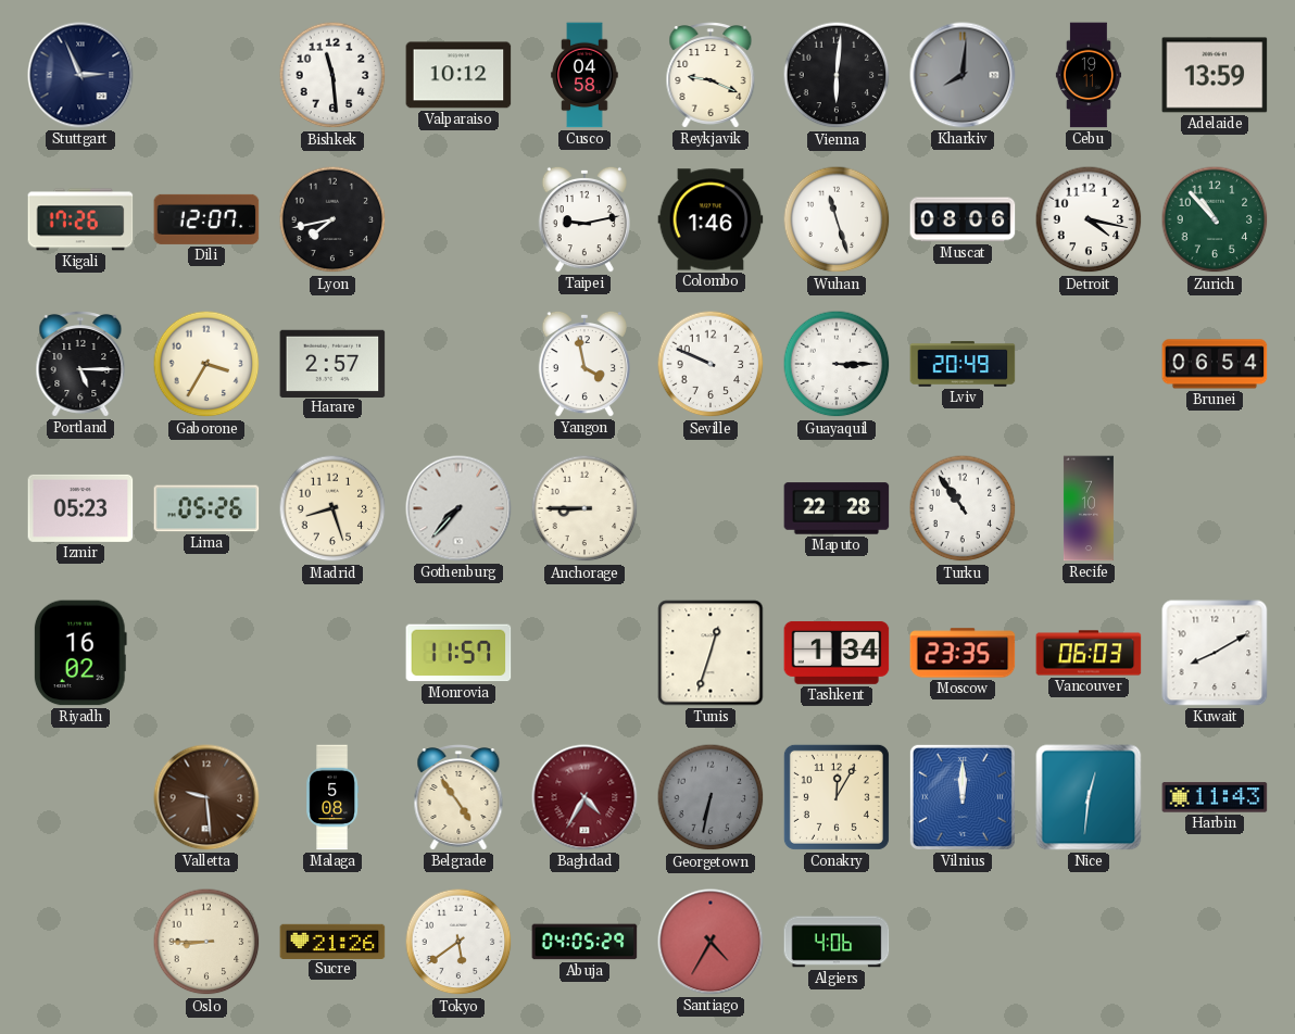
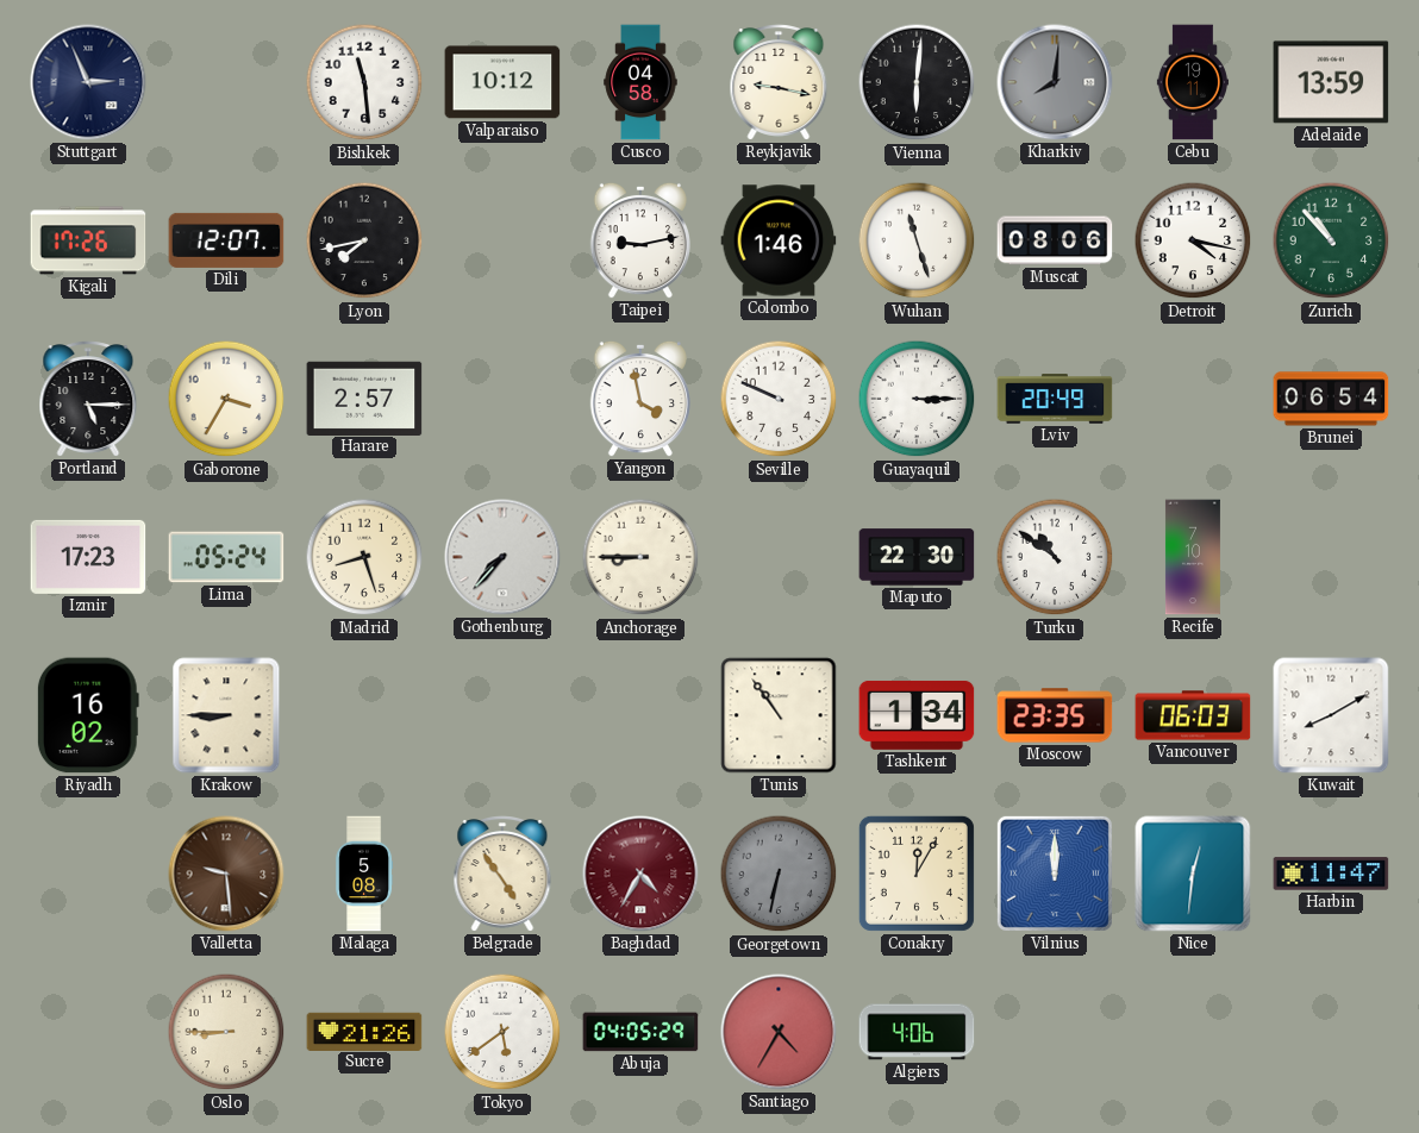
Reykjavik: 9:19 -> 9:17
Izmir: 05:23 -> 17:23
Lima: 05:26 -> 05:24
Maputo: 22:28 -> 22:30
Turku: 10:54 -> 10:51
Krakow: none -> 8:45
Monrovia: 11:57 -> none
Tunis: 12:33 -> 10:54
Harbin: 11:43 -> 11:47
